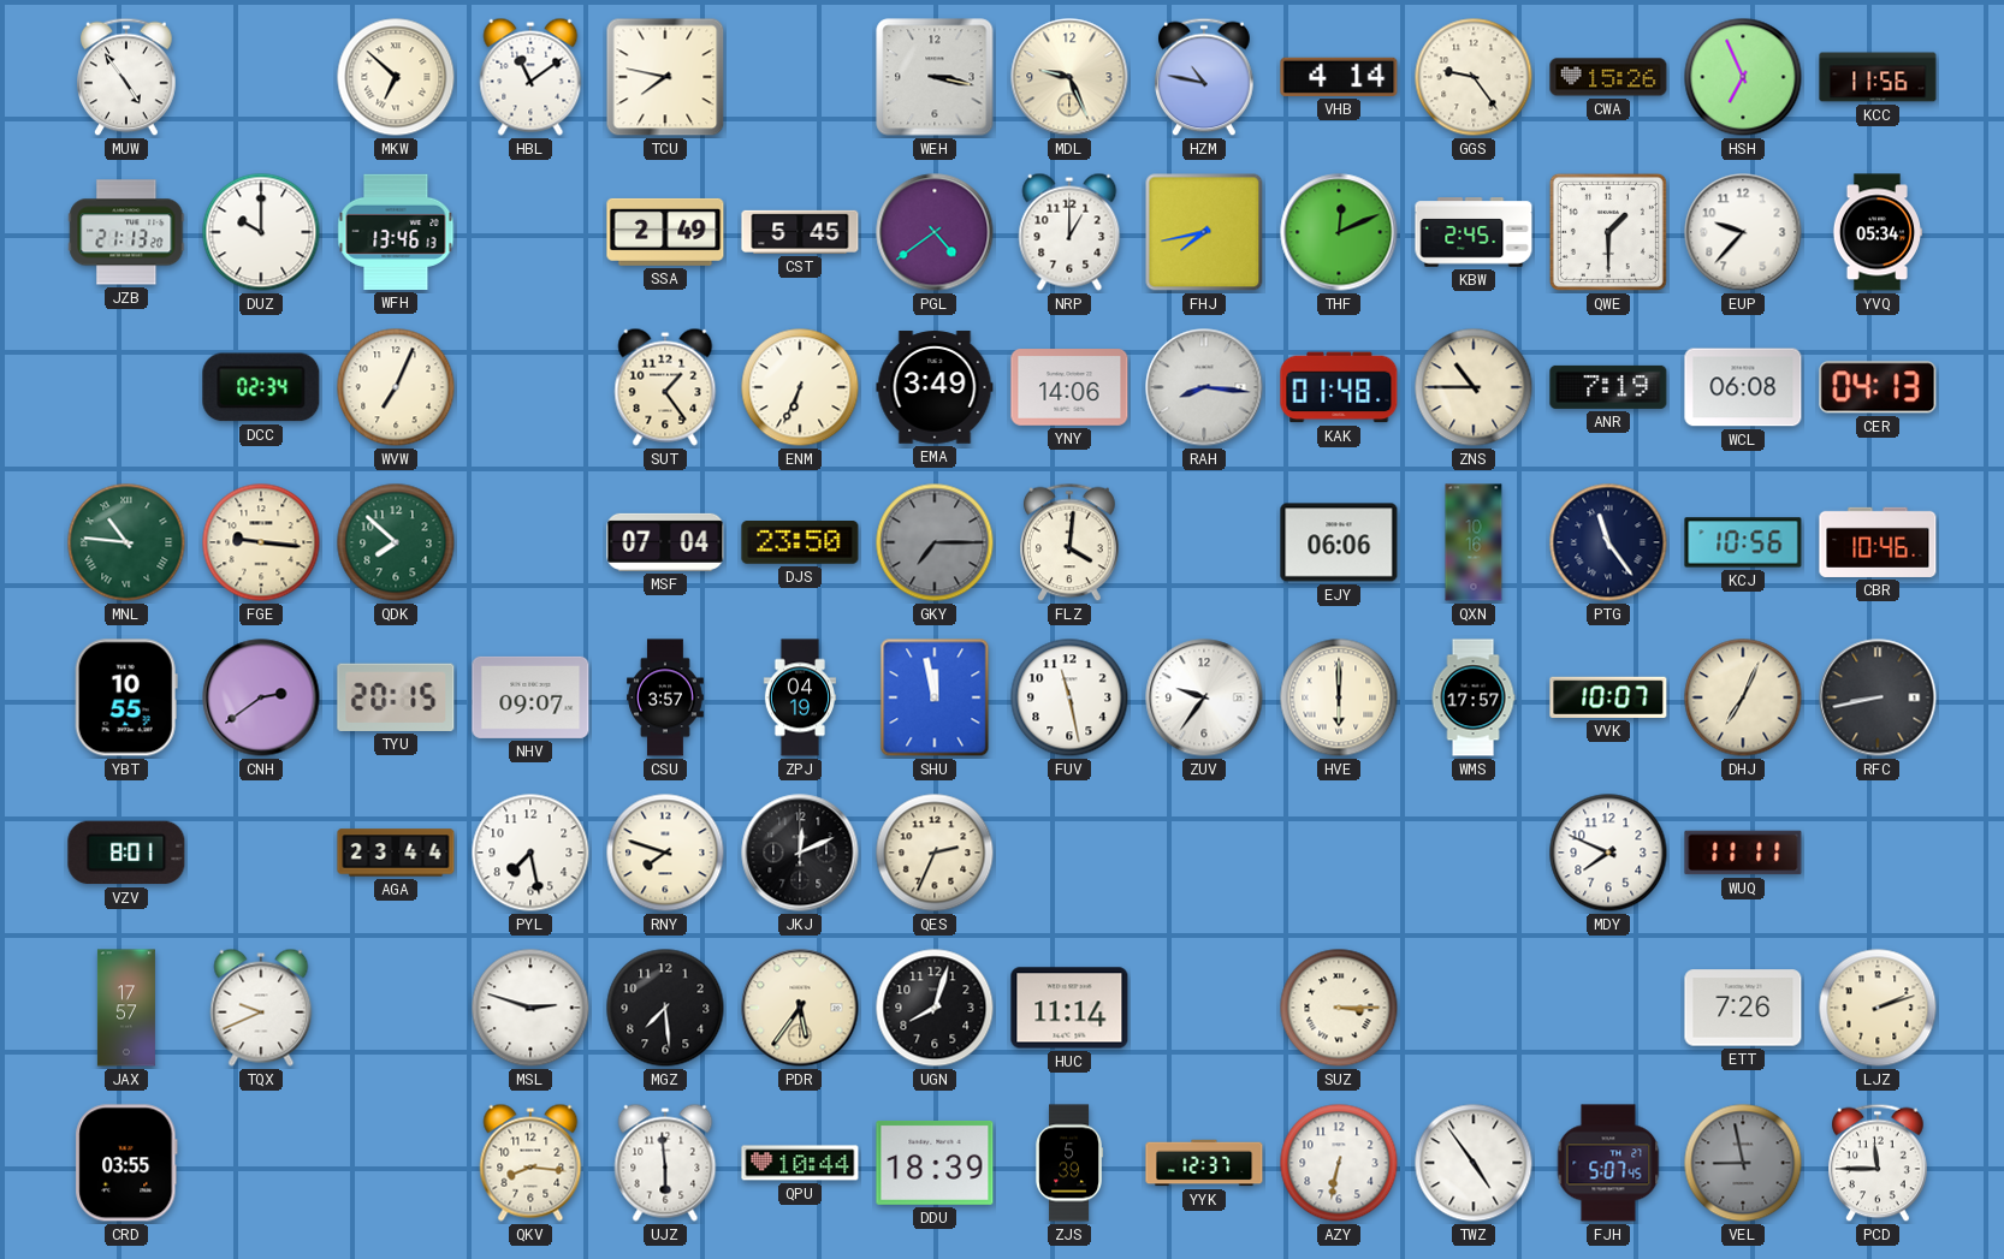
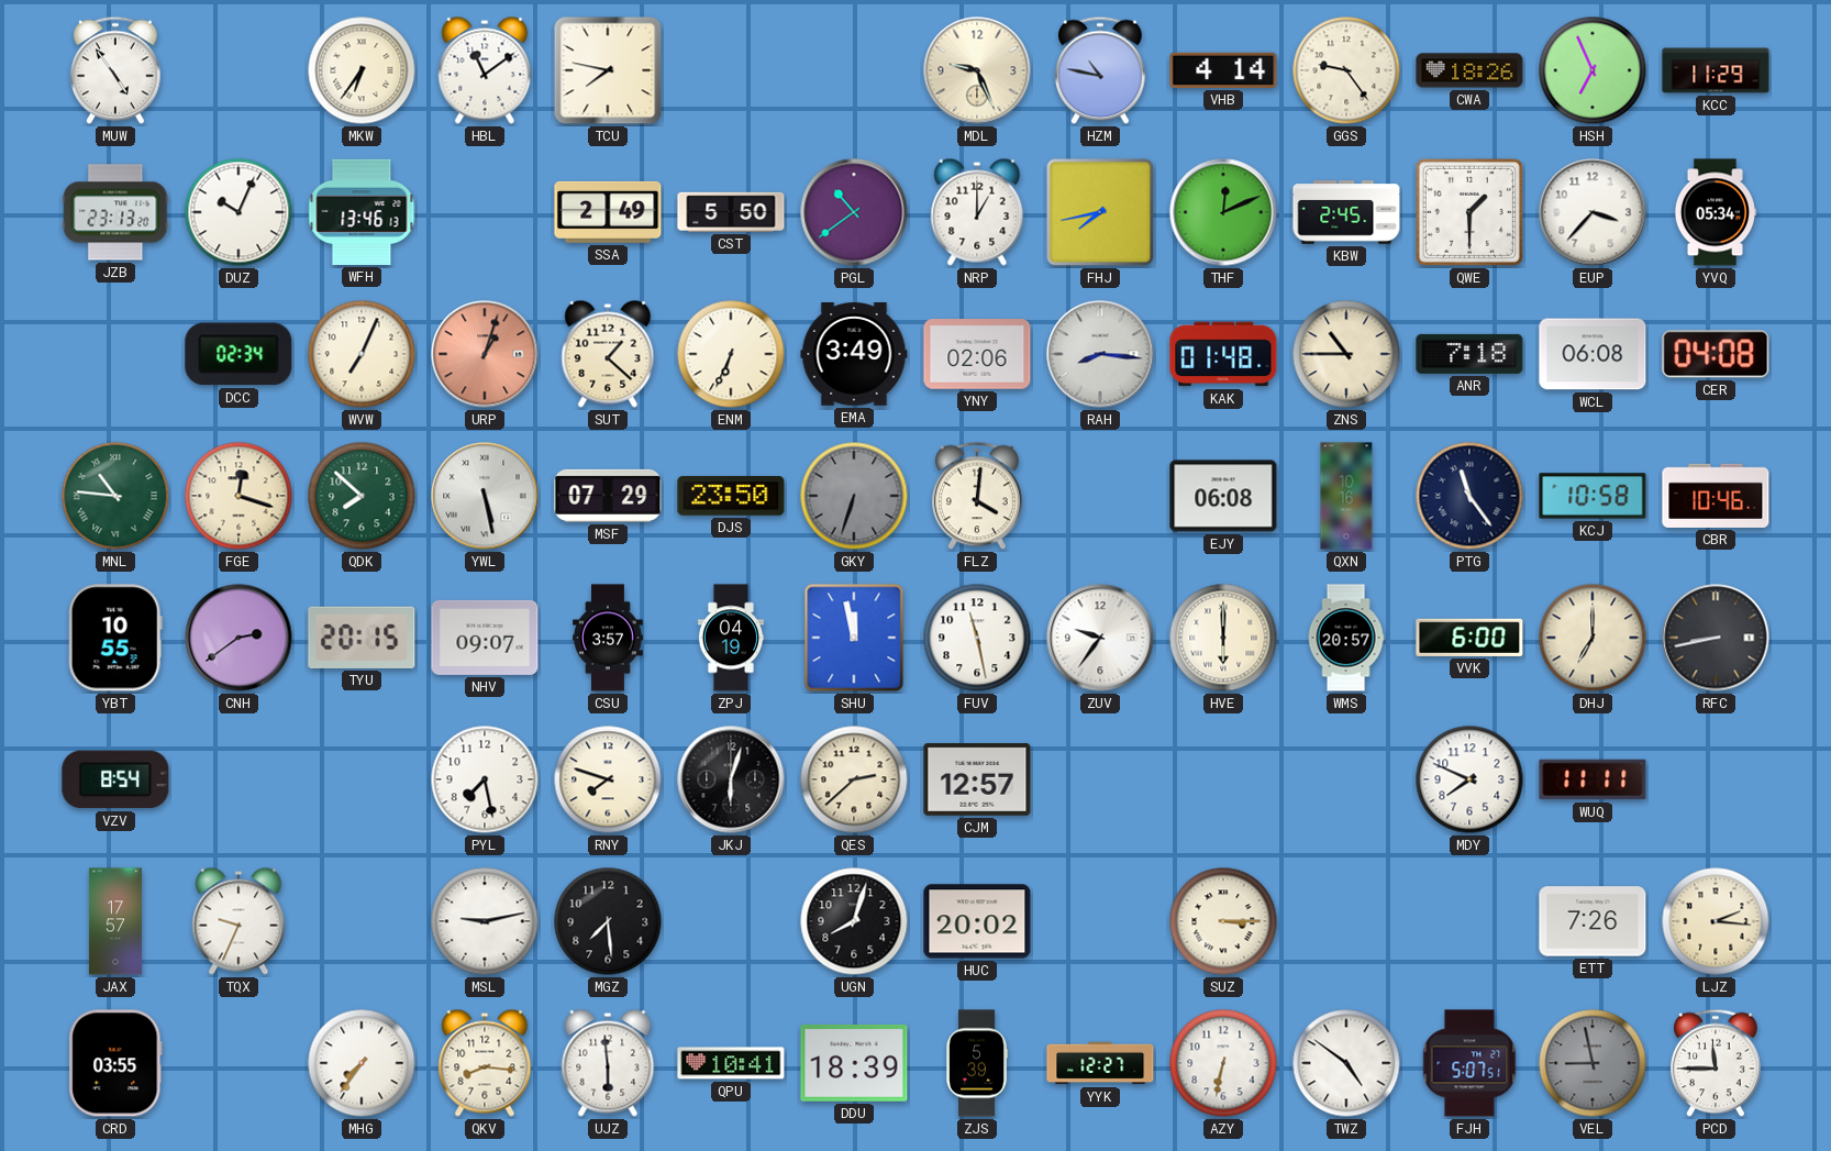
MKW: 6:52 -> 6:36
WEH: 3:17 -> none
CWA: 15:26 -> 18:26
KCC: 11:56 -> 11:29
JZB: 21:13 -> 23:13
DUZ: 10:00 -> 10:04
CST: 5:45 -> 5:50
PGL: 4:39 -> 10:39
EUP: 9:37 -> 3:37
URP: none -> 1:03
SUT: 1:24 -> 1:22
YNY: 14:06 -> 02:06
ANR: 7:19 -> 7:18
CER: 04:13 -> 04:08
FGE: 9:16 -> 12:18
YWL: none -> 5:28
MSF: 07:04 -> 07:29
GKY: 7:15 -> 6:33
EJY: 06:06 -> 06:08
KCJ: 10:56 -> 10:58
WMS: 17:57 -> 20:57
VVK: 10:07 -> 6:00
DHJ: 7:04 -> 7:00
VZV: 8:01 -> 8:54
AGA: 23:44 -> none
JKJ: 12:11 -> 6:03
QES: 2:34 -> 2:38
CJM: none -> 12:57
TQX: 9:41 -> 9:34
MSL: 2:48 -> 9:13
PDR: 5:36 -> none
HUC: 11:14 -> 20:02
LJZ: 2:12 -> 2:16
MHG: none -> 7:36
QPU: 10:44 -> 10:41
YYK: 12:37 -> 12:27
TWZ: 4:54 -> 4:51
FJH: 5:07:45 -> 5:07:51
